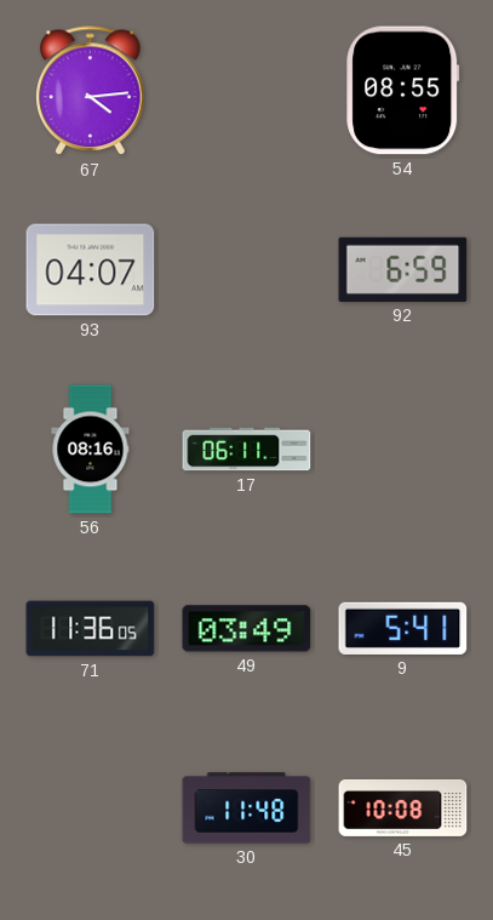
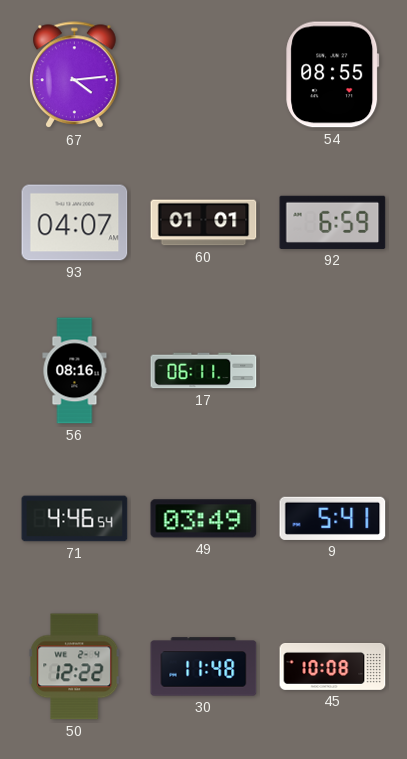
60: none -> 01:01
71: 11:36 -> 4:46
50: none -> 12:22
